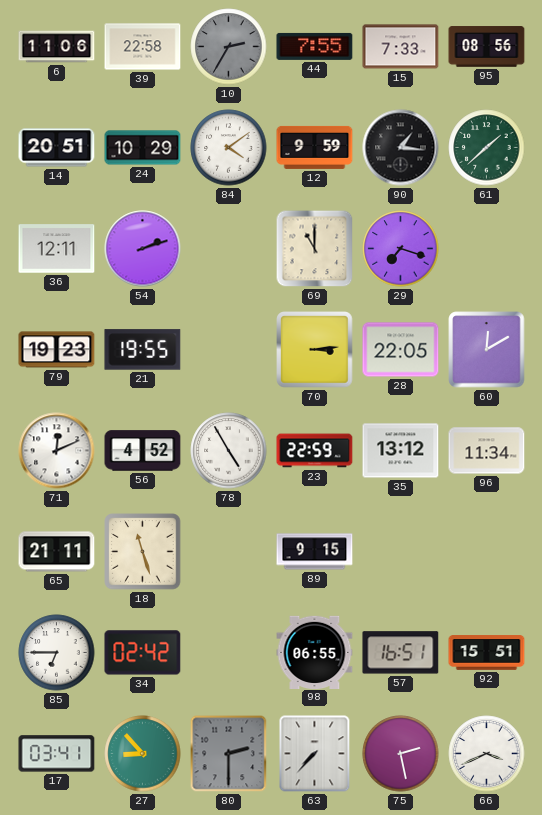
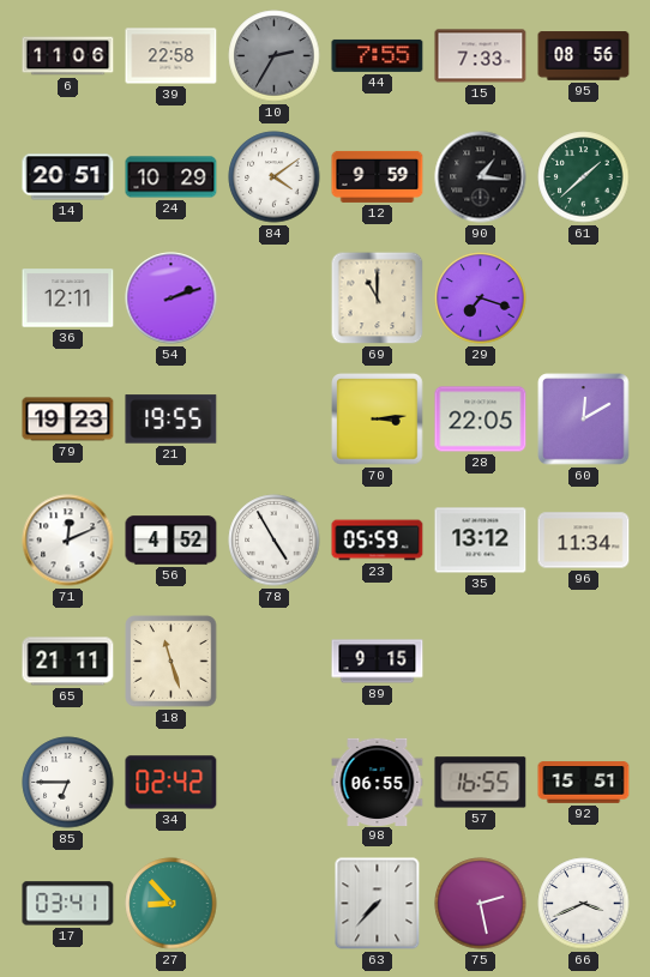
23: 22:59 -> 05:59
57: 16:51 -> 16:55
80: 2:30 -> none
